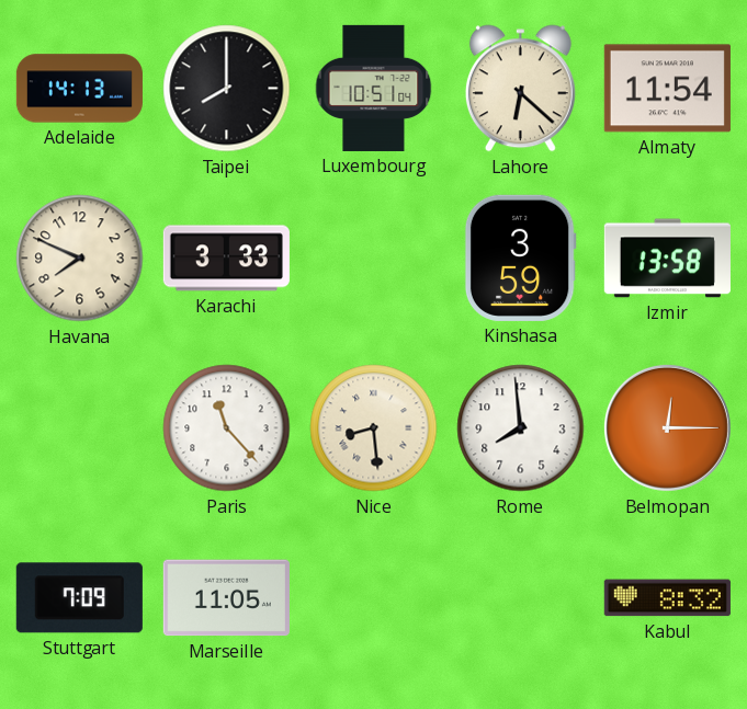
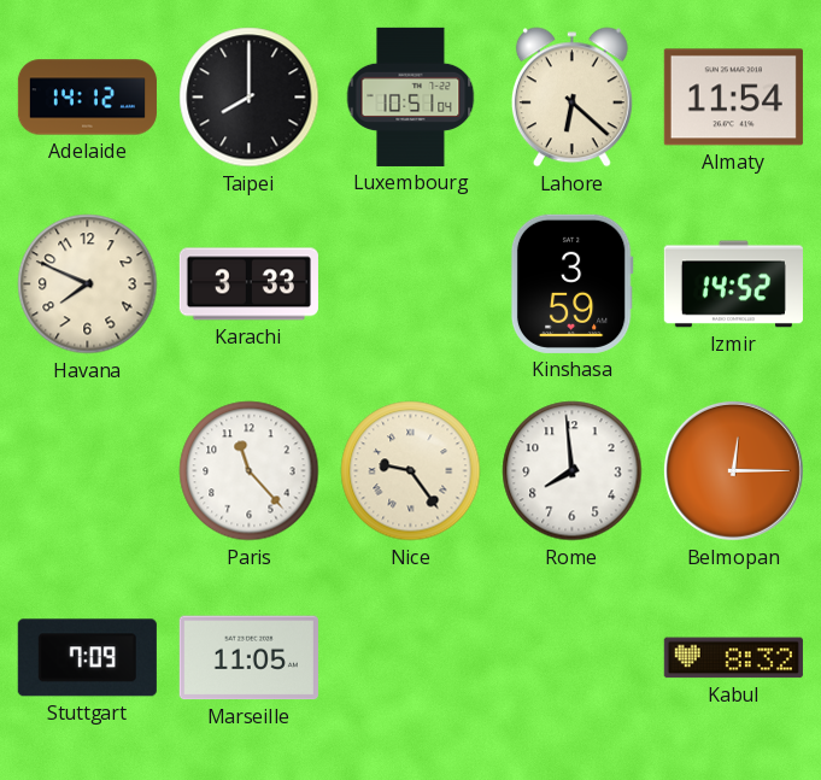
Adelaide: 14:13 -> 14:12
Izmir: 13:58 -> 14:52
Nice: 8:29 -> 9:24
